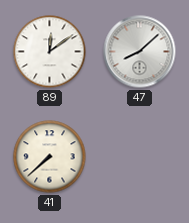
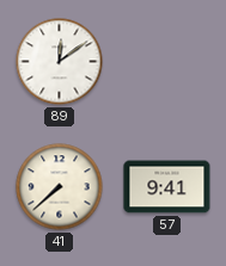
47: 8:08 -> none
57: none -> 9:41
